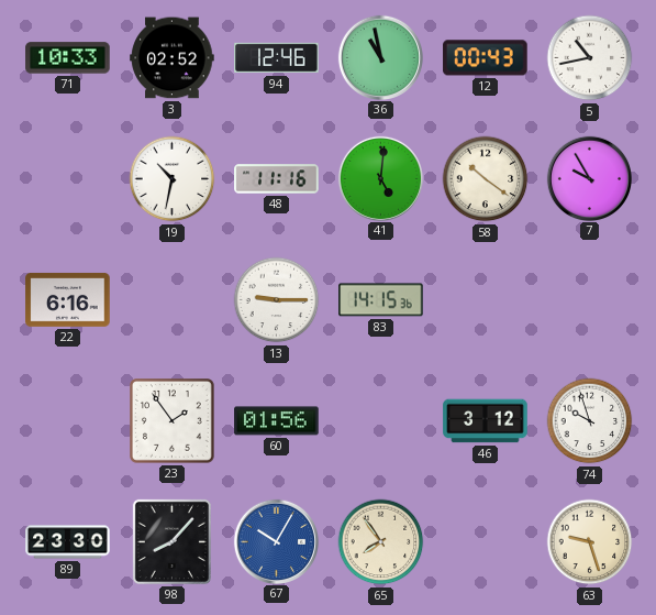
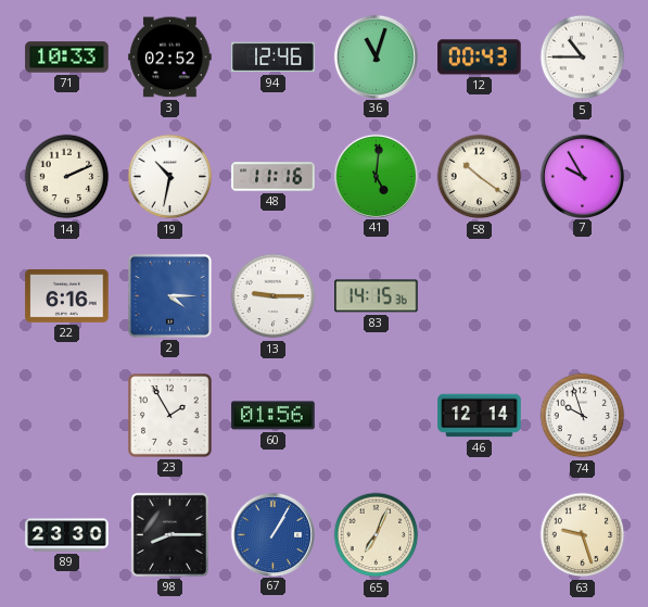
36: 10:58 -> 11:03
5: 10:43 -> 10:45
14: none -> 2:11
2: none -> 4:15
23: 1:54 -> 1:55
46: 3:12 -> 12:14
98: 8:07 -> 8:15
67: 10:05 -> 1:05
65: 7:54 -> 7:04
